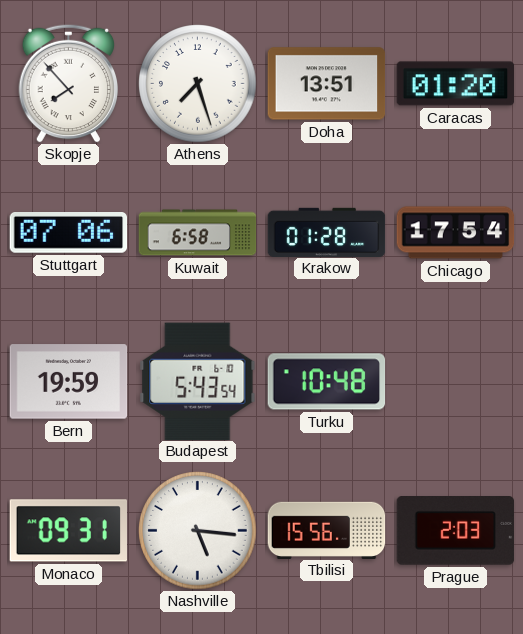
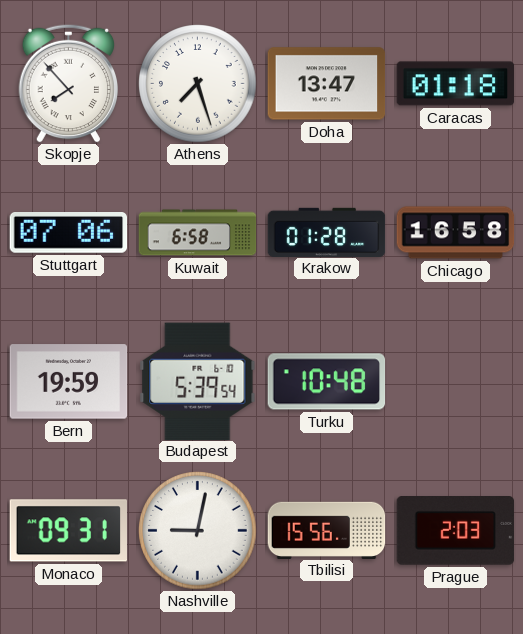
Doha: 13:51 -> 13:47
Caracas: 01:20 -> 01:18
Chicago: 17:54 -> 16:58
Budapest: 5:43 -> 5:39
Nashville: 5:16 -> 9:02
